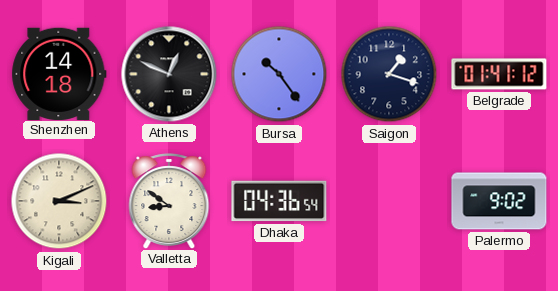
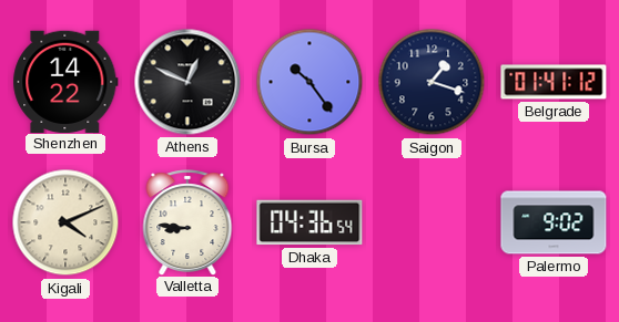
Shenzhen: 14:18 -> 14:22
Kigali: 3:11 -> 4:11
Valletta: 8:51 -> 8:46
